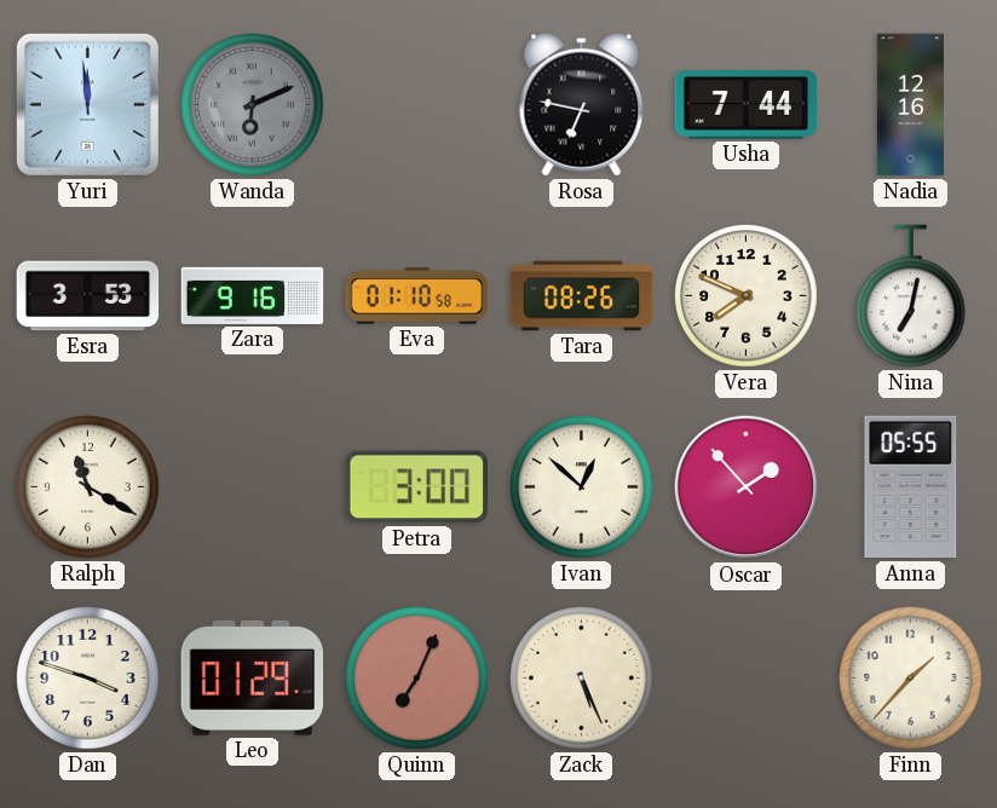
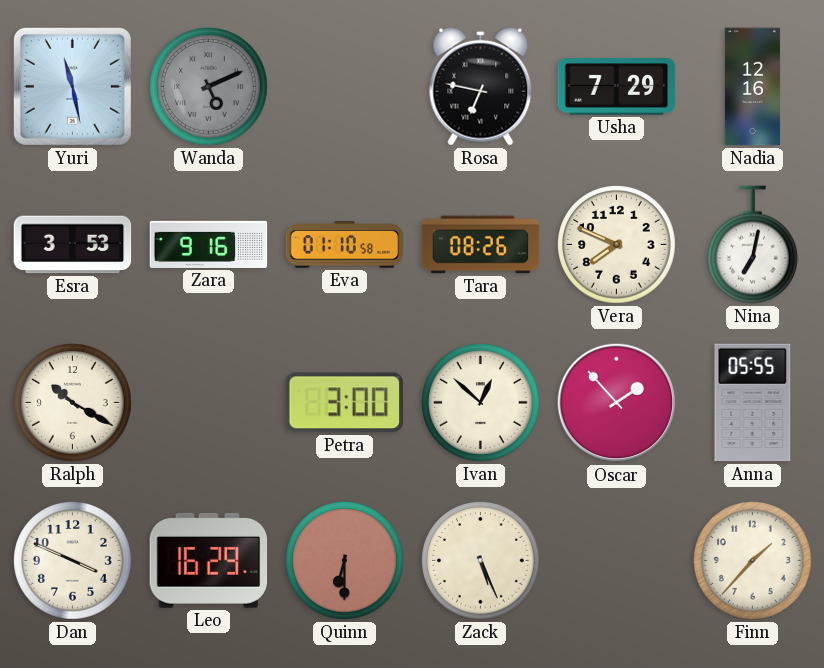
Yuri: 11:59 -> 11:28
Wanda: 6:11 -> 5:11
Usha: 7:44 -> 7:29
Ralph: 11:20 -> 10:20
Dan: 3:48 -> 3:49
Leo: 01:29 -> 16:29
Quinn: 7:04 -> 6:30
